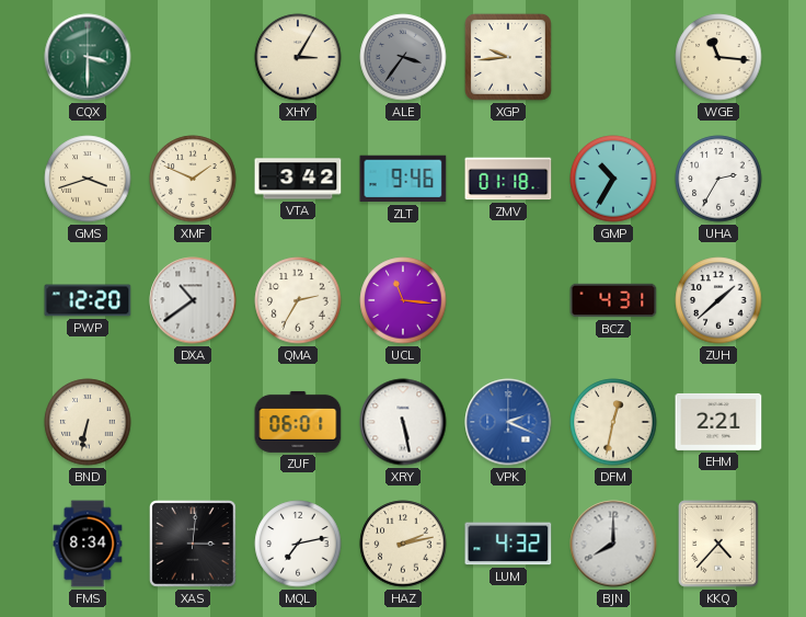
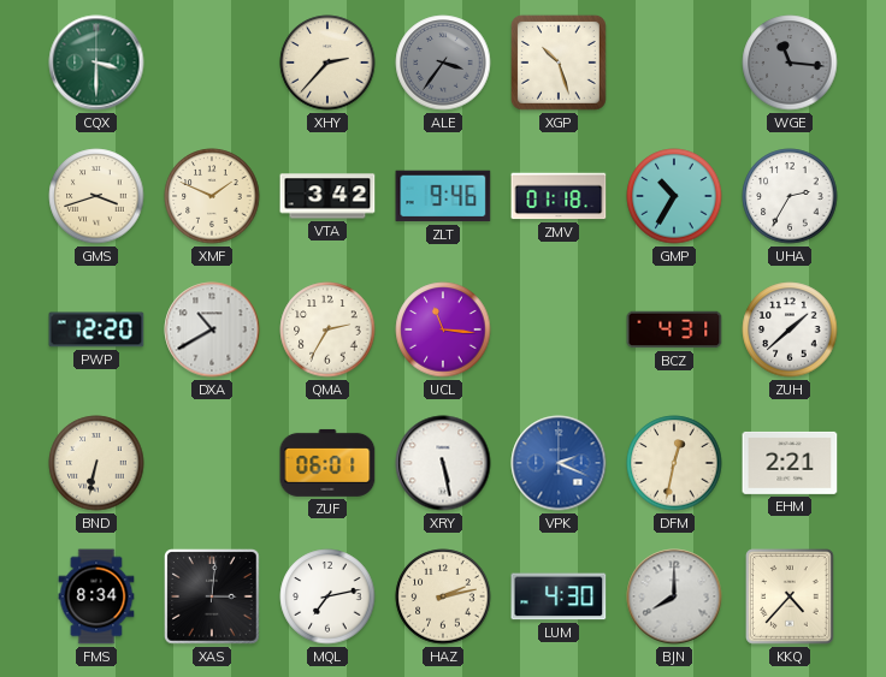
XHY: 3:05 -> 2:37
XGP: 9:44 -> 10:27
WGE dial: cream -> grey
DXA: 10:39 -> 10:40
LUM: 4:32 -> 4:30
